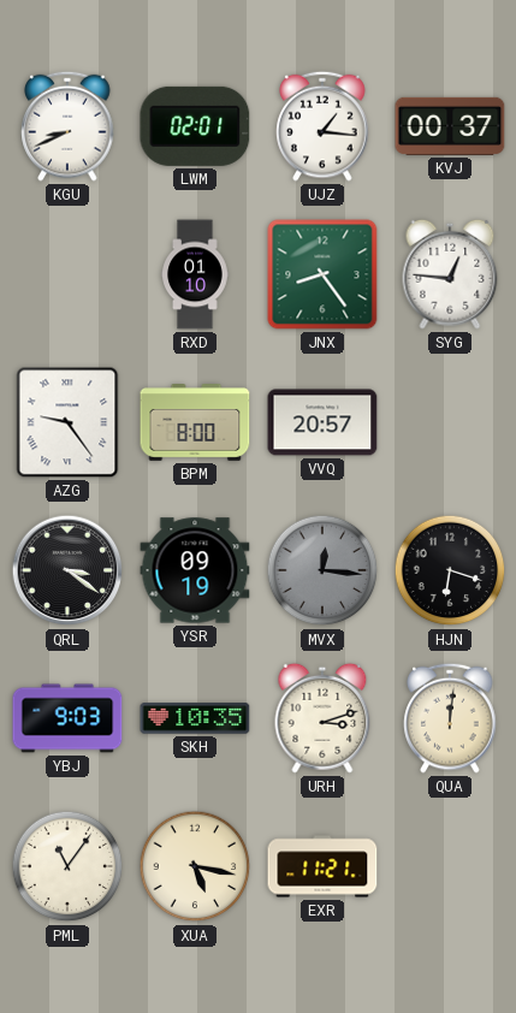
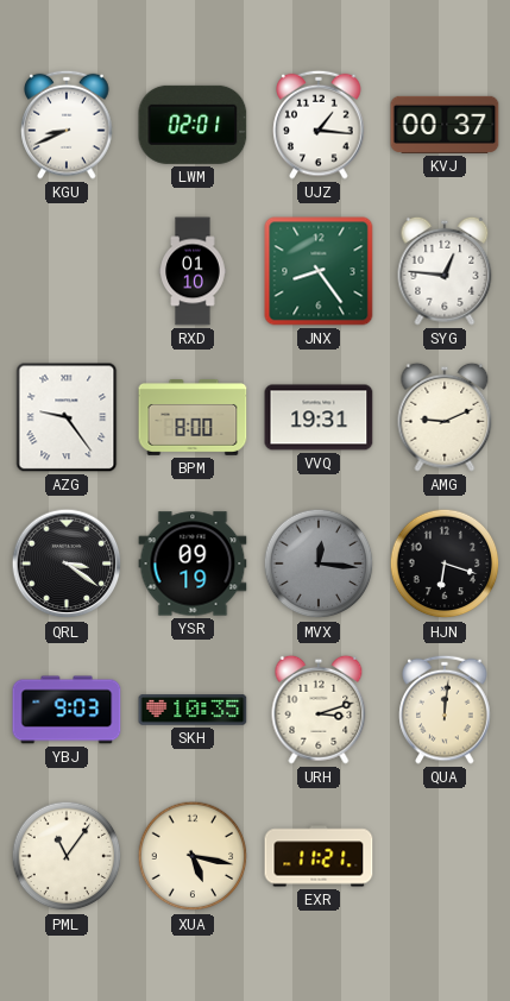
VVQ: 20:57 -> 19:31
AMG: none -> 9:11
